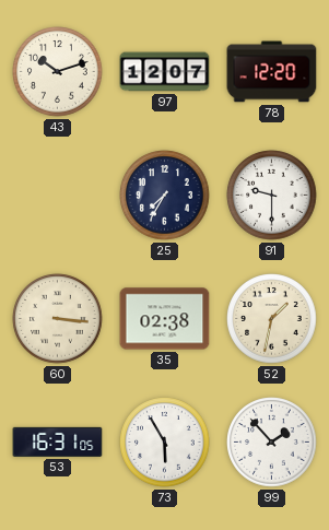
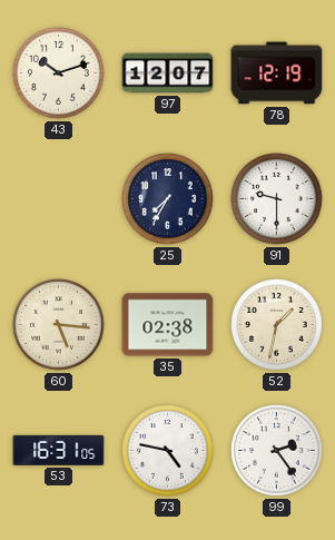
78: 12:20 -> 12:19
60: 3:16 -> 5:16
73: 5:55 -> 4:47
99: 1:53 -> 2:24
